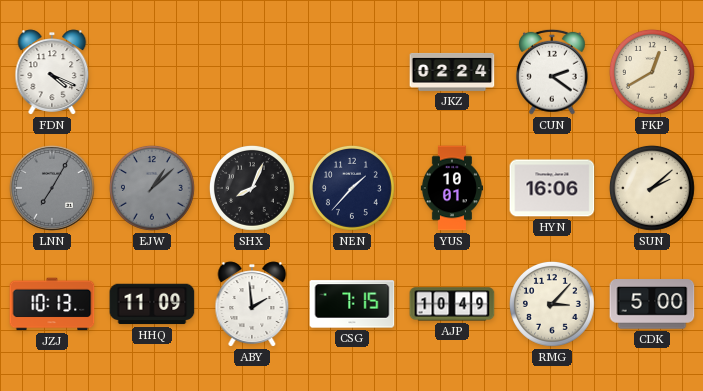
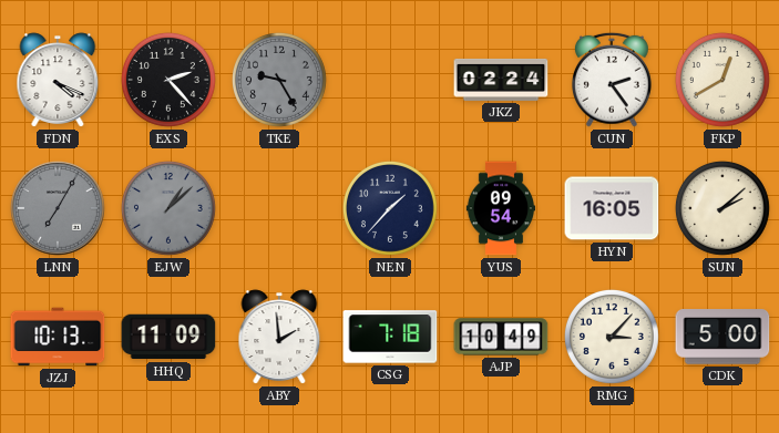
EXS: none -> 2:23
TKE: none -> 9:25
CUN: 2:21 -> 2:24
SHX: 8:04 -> none
YUS: 10:01 -> 09:54
HYN: 16:06 -> 16:05
CSG: 7:15 -> 7:18
